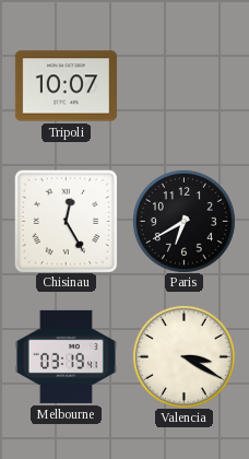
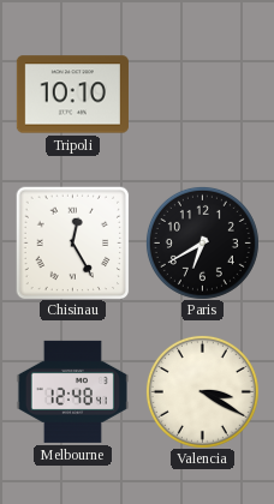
Tripoli: 10:07 -> 10:10
Melbourne: 03:19 -> 12:48
